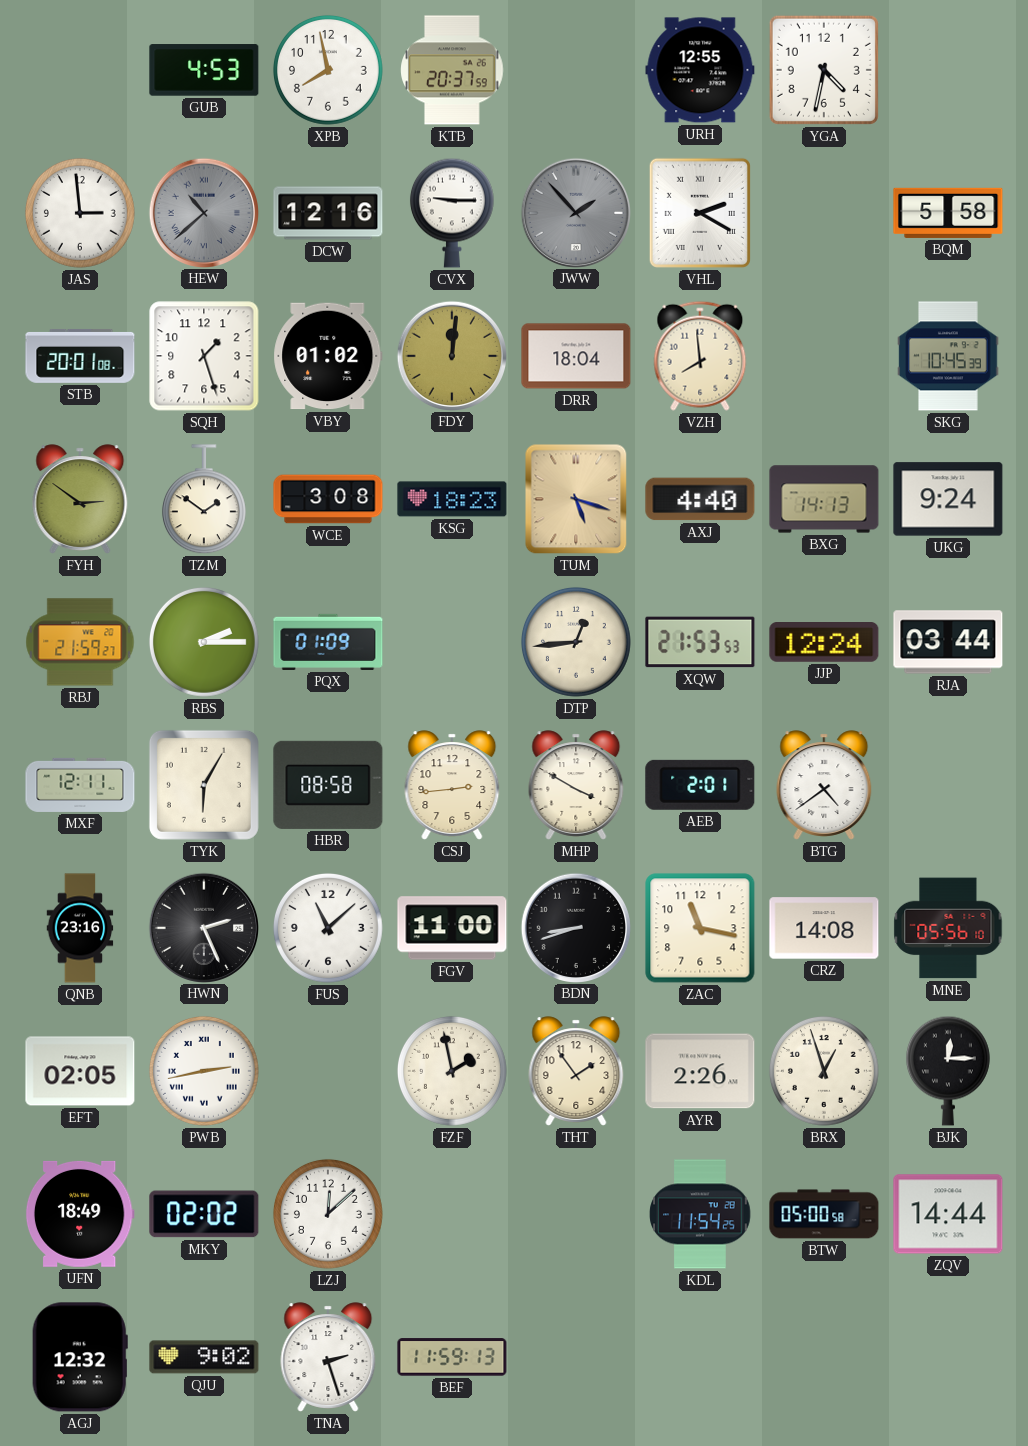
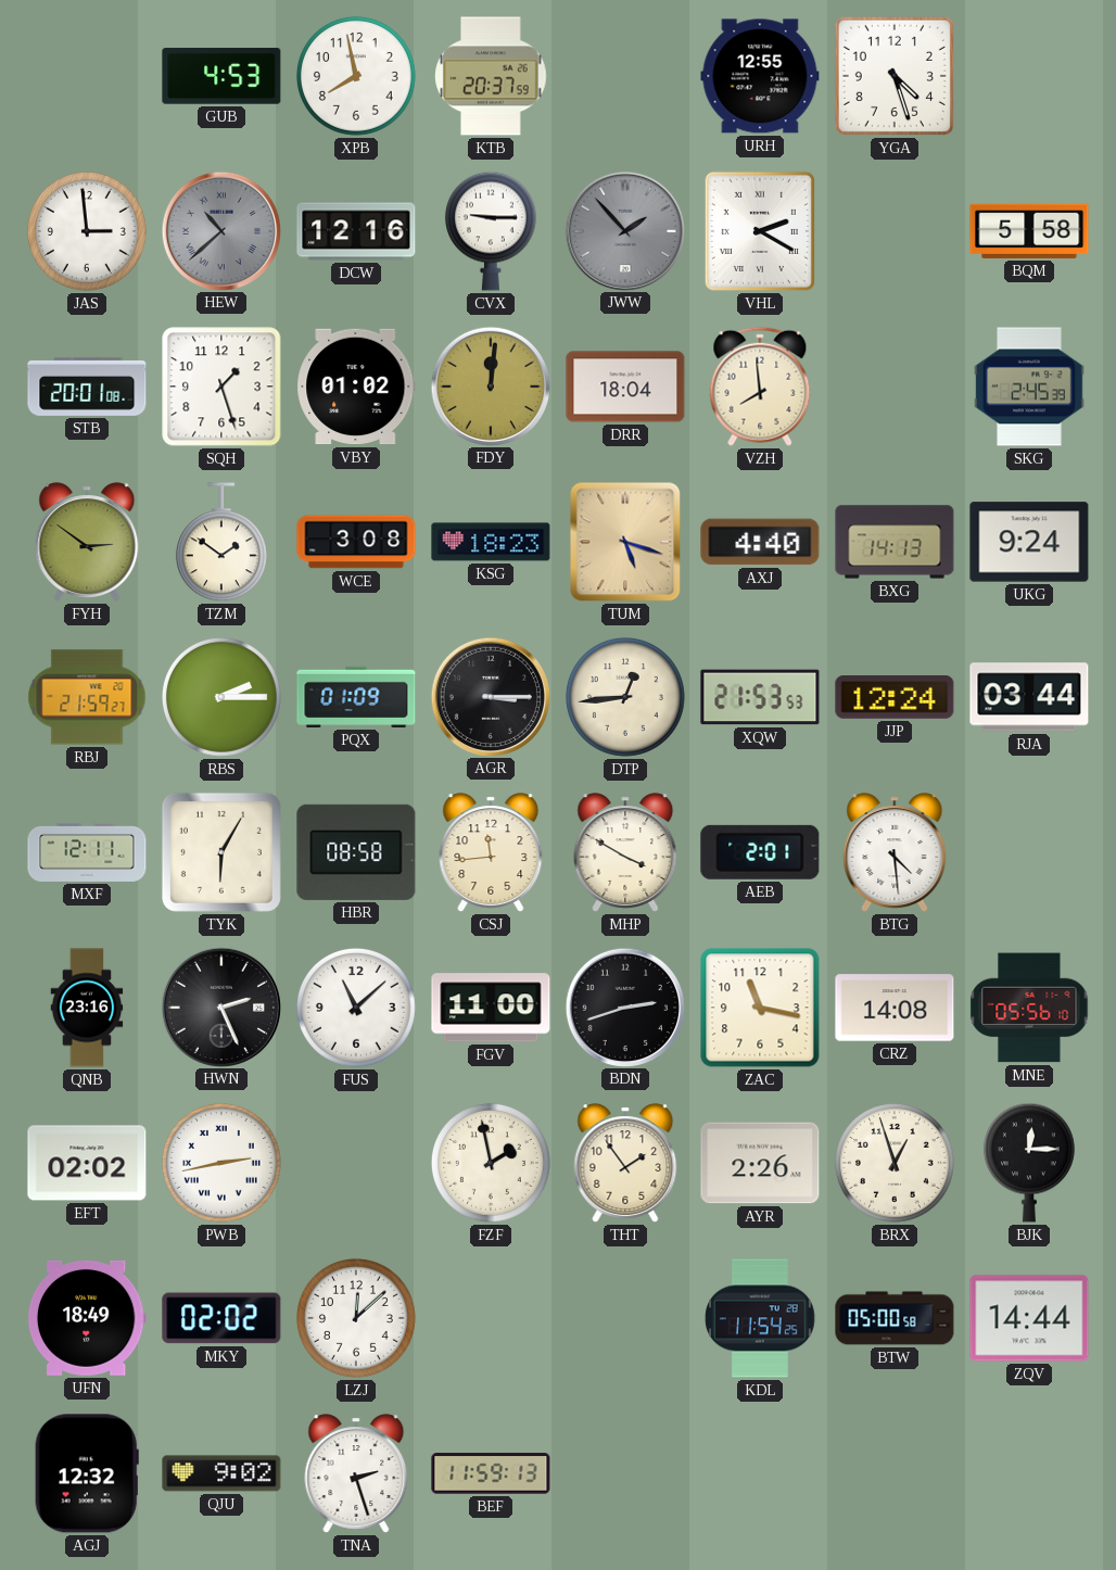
YGA: 4:32 -> 4:27
SKG: 10:45 -> 2:45
AGR: none -> 3:15
CSJ: 2:44 -> 11:44
BTG: 4:39 -> 4:29
BDN: 8:42 -> 2:42
EFT: 02:05 -> 02:02
